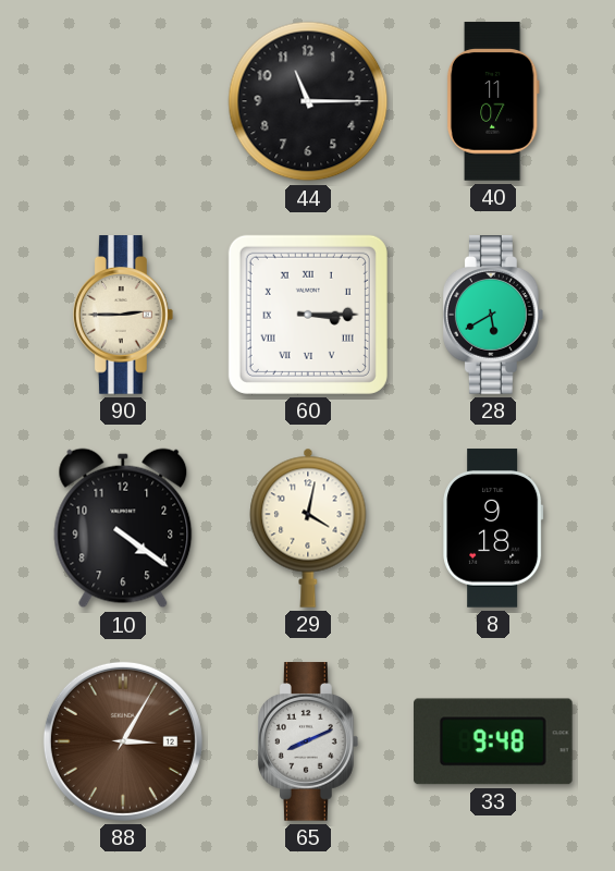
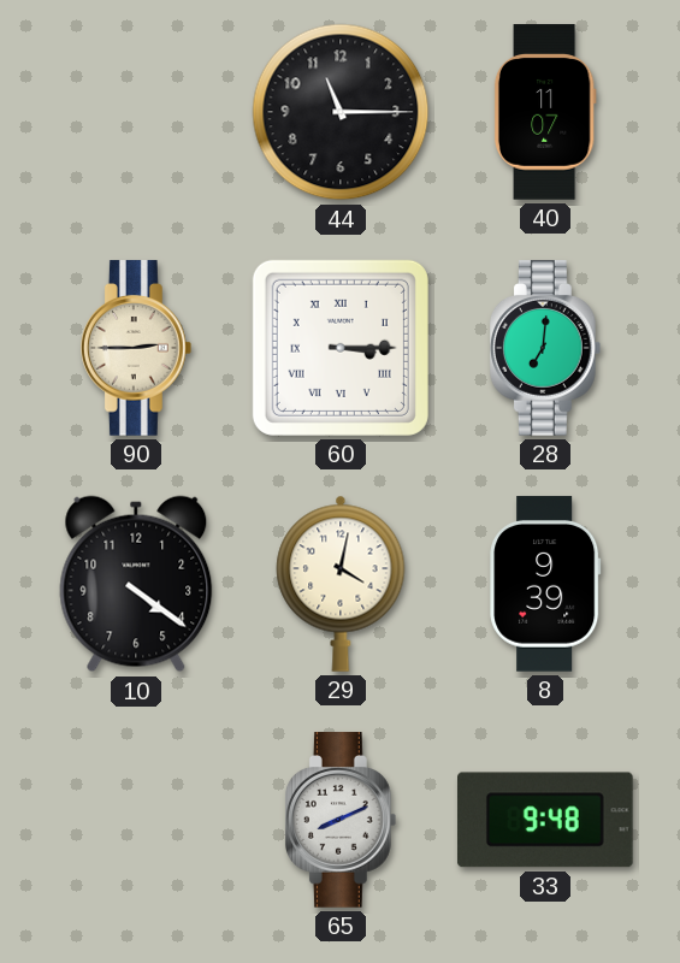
28: 5:40 -> 7:01
8: 9:18 -> 9:39
88: 3:05 -> none
